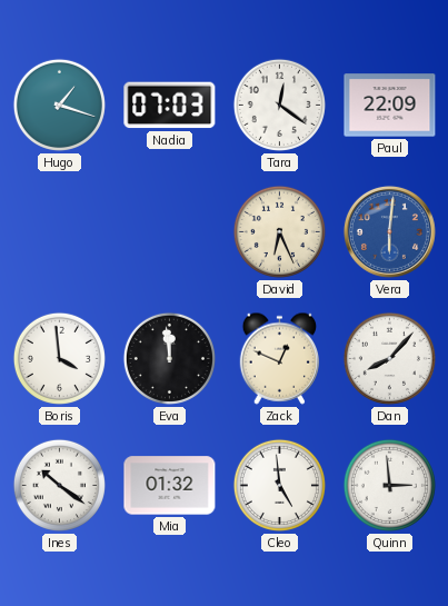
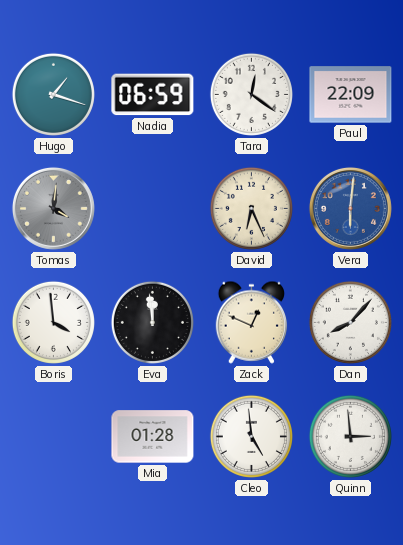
Nadia: 07:03 -> 06:59
Tomas: none -> 4:01
Ines: 10:21 -> none
Mia: 01:32 -> 01:28
